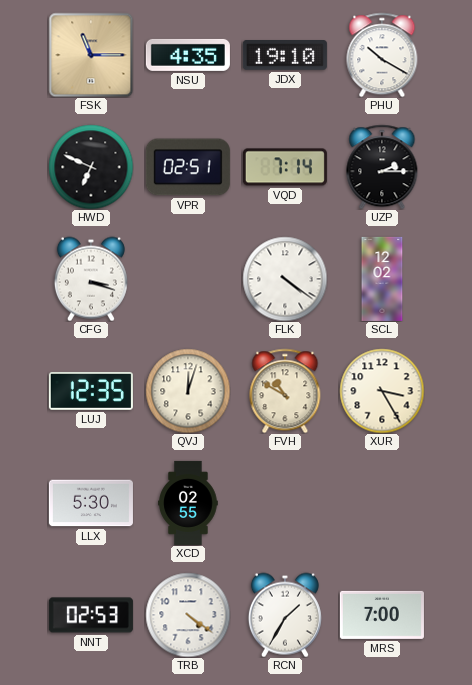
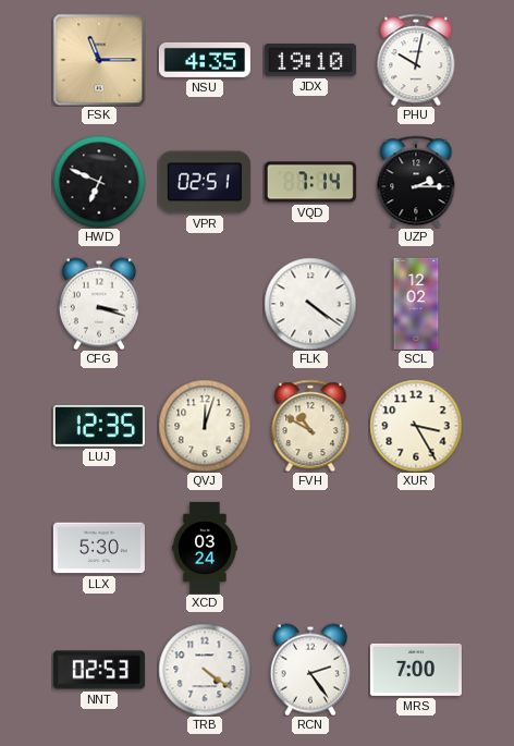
PHU: 10:20 -> 10:02
XCD: 02:55 -> 03:24
RCN: 1:35 -> 2:24
